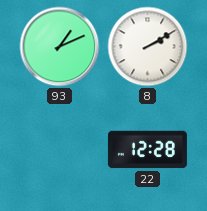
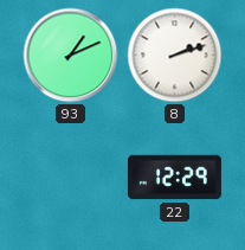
8: 2:10 -> 2:12
22: 12:28 -> 12:29
